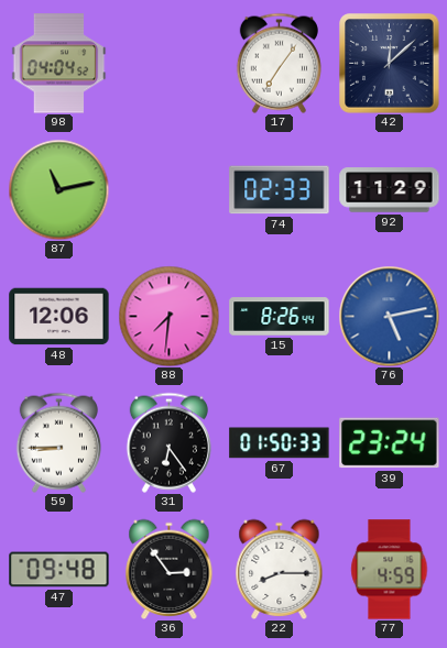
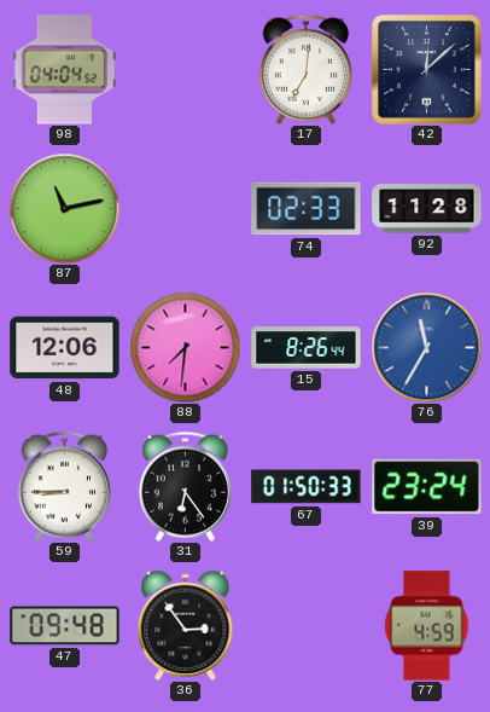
17: 7:06 -> 7:01
92: 11:29 -> 11:28
76: 5:13 -> 11:35
22: 8:15 -> none
